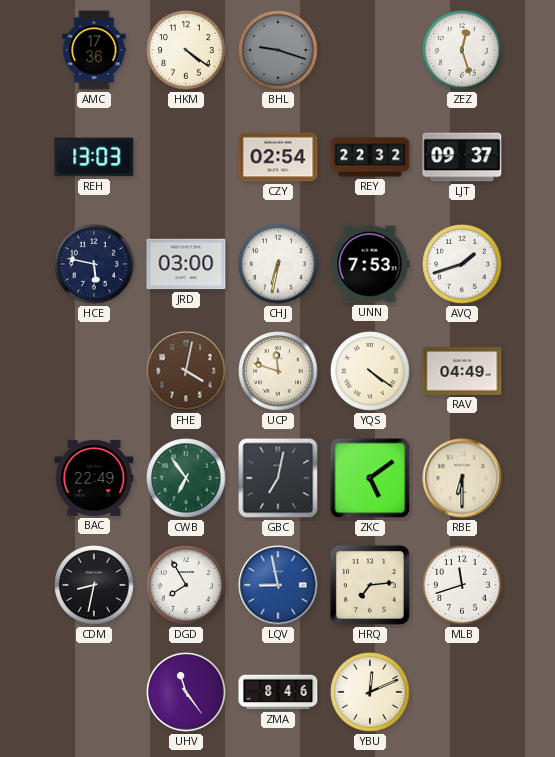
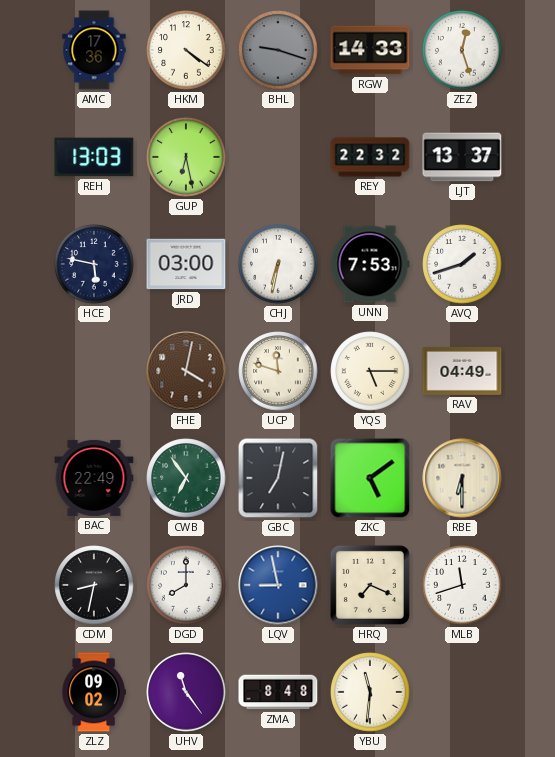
RGW: none -> 14:33
GUP: none -> 6:28
CZY: 02:54 -> none
LJT: 09:37 -> 13:37
YQS: 4:21 -> 5:15
DGD: 7:55 -> 8:00
HRQ: 7:14 -> 7:19
ZLZ: none -> 09:02
ZMA: 8:46 -> 8:48
YBU: 12:11 -> 11:31
